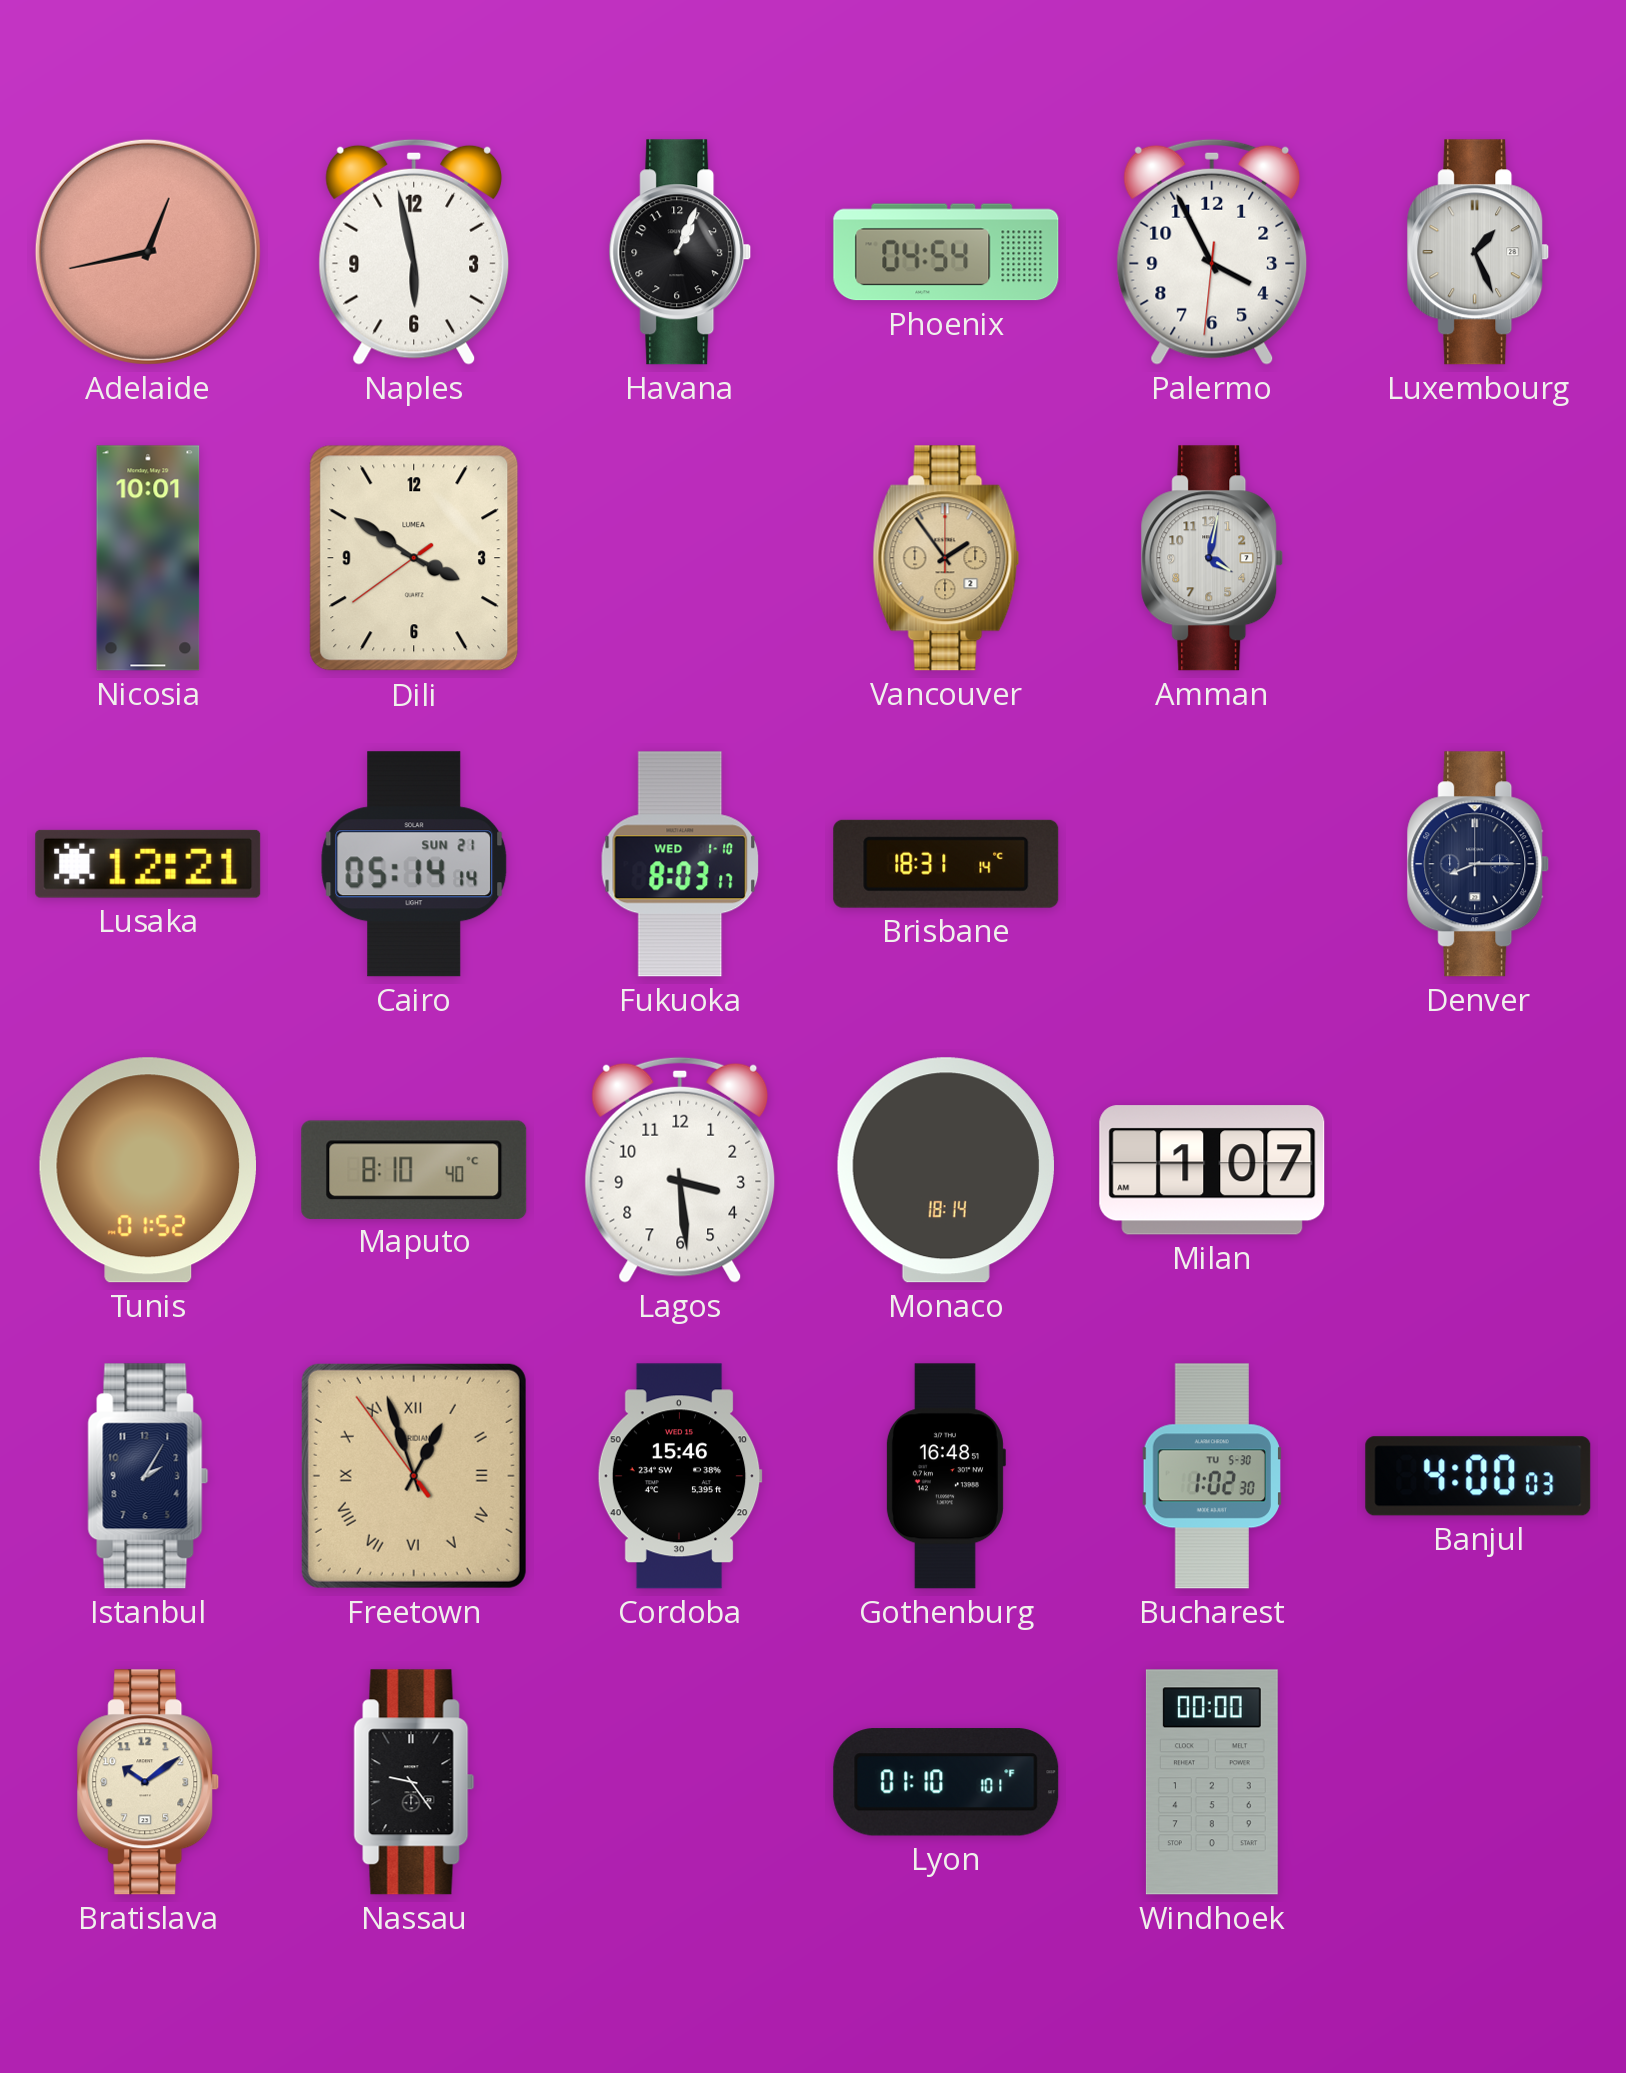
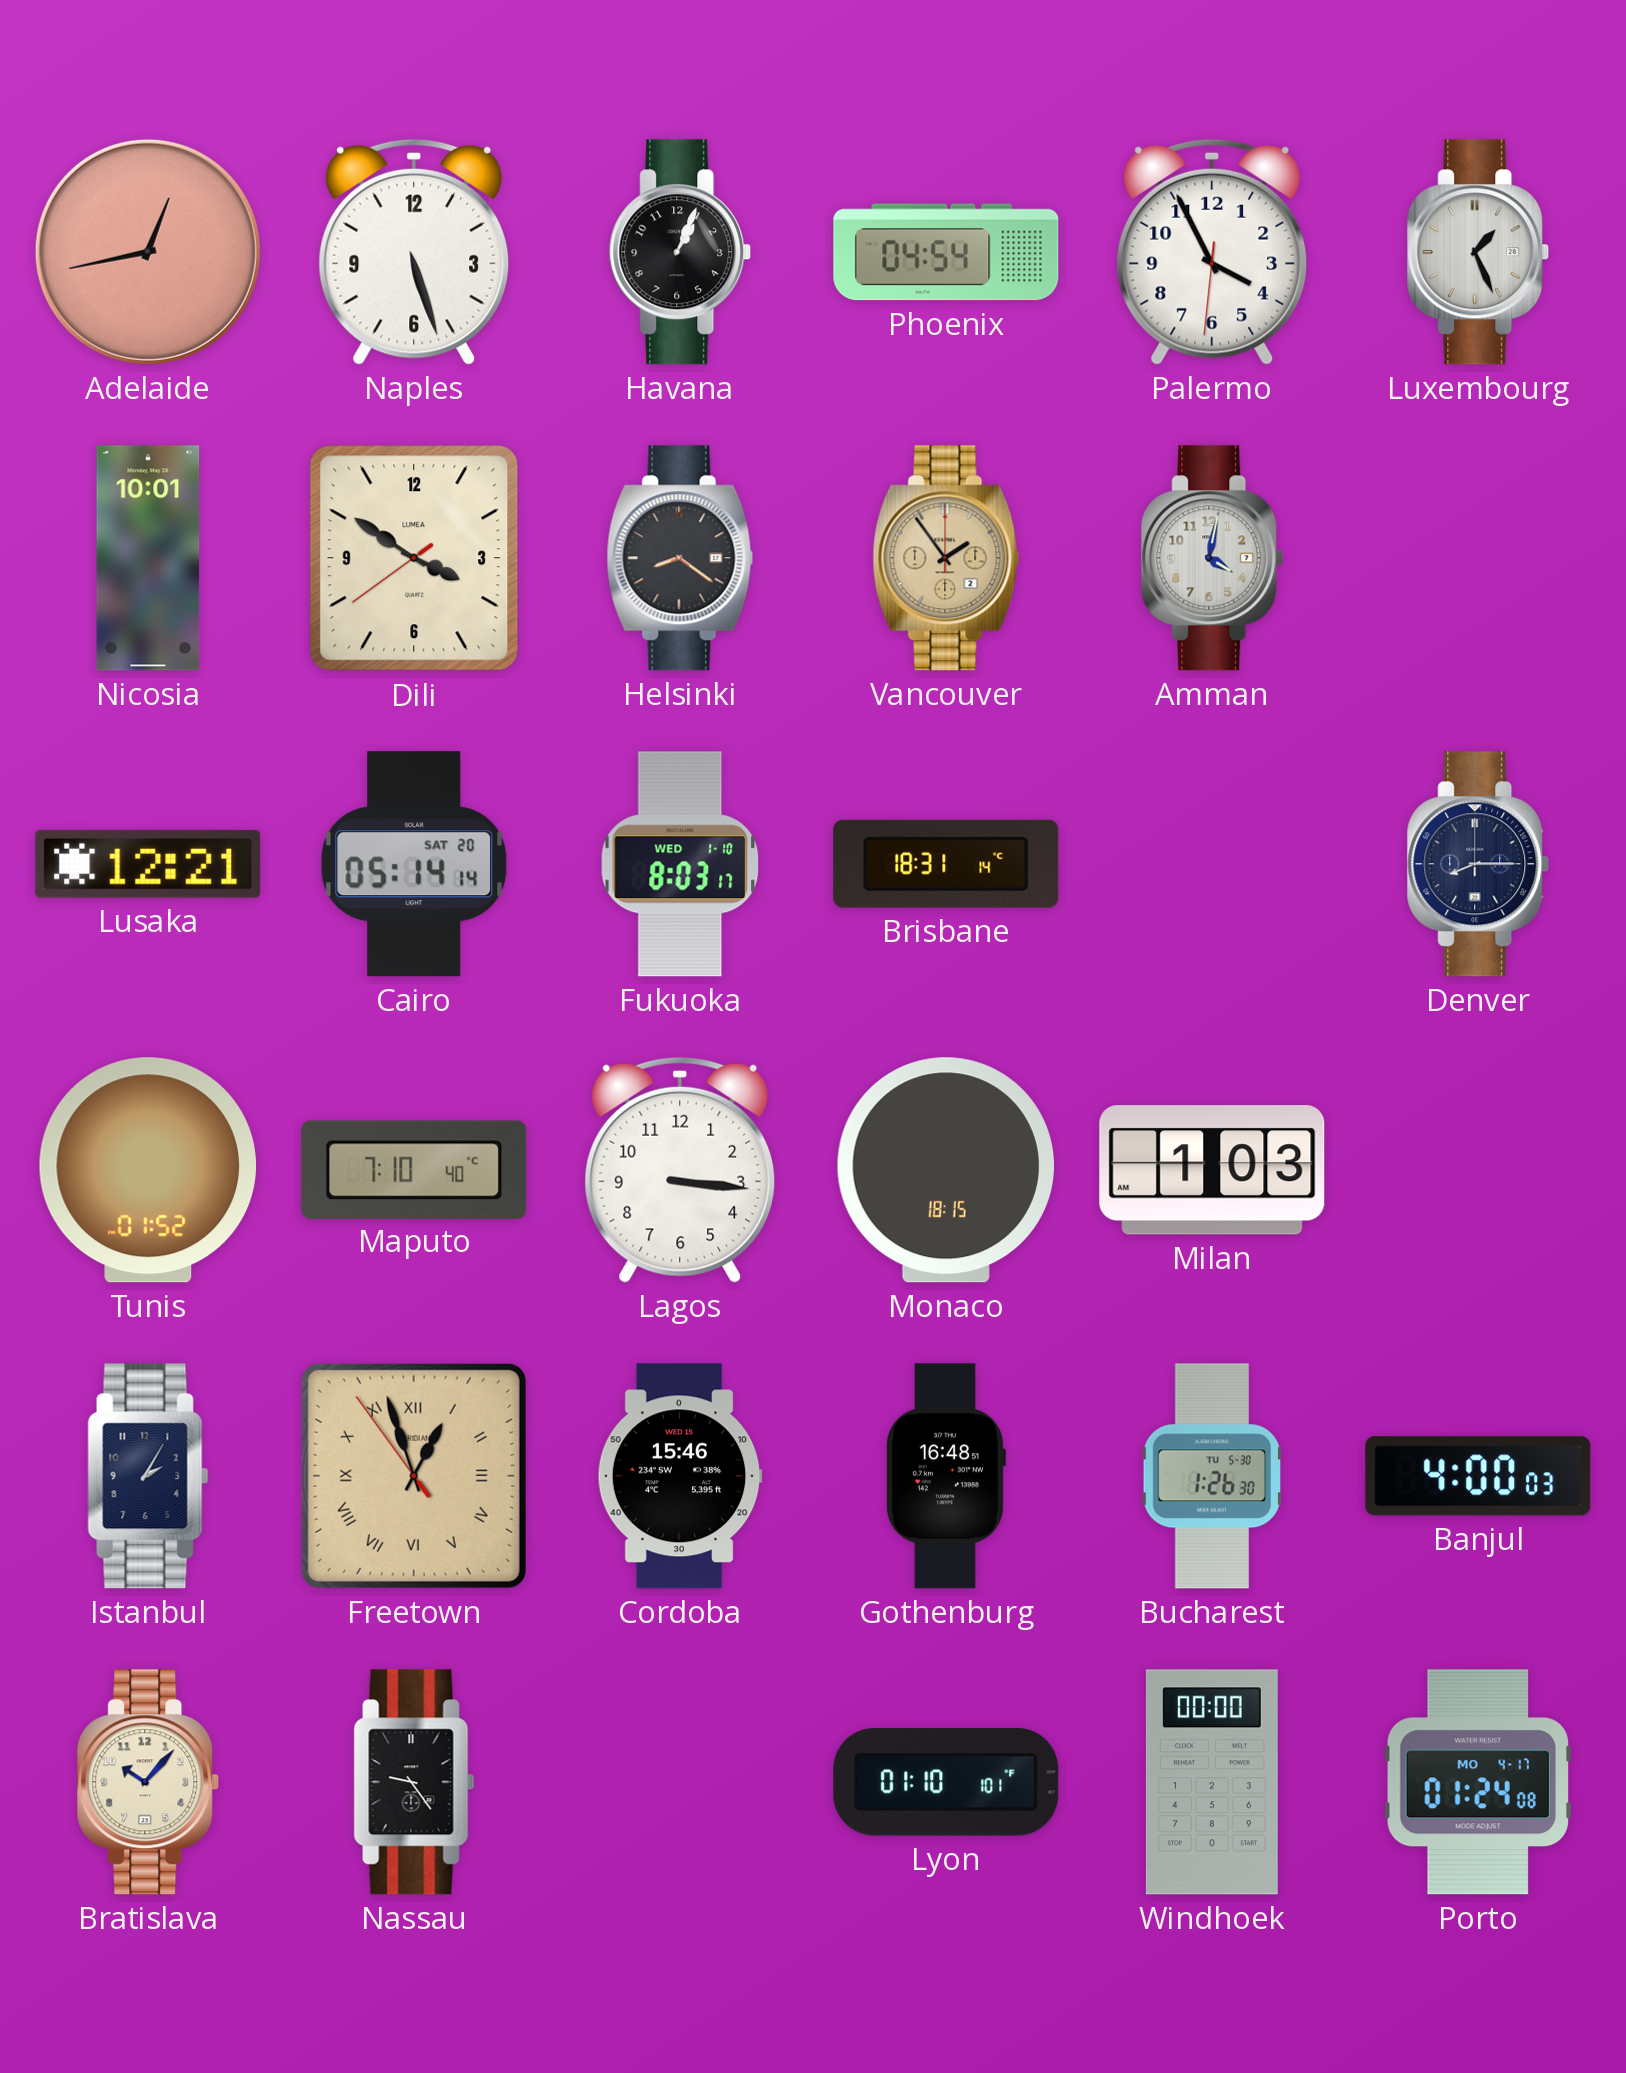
Naples: 5:58 -> 5:27
Helsinki: none -> 8:21
Cairo date: SUN 21 -> SAT 20
Maputo: 8:10 -> 7:10
Lagos: 3:29 -> 3:16
Monaco: 18:14 -> 18:15
Milan: 1:07 -> 1:03
Bucharest: 1:02 -> 1:26
Bratislava: 10:09 -> 10:07
Porto: none -> 01:24
